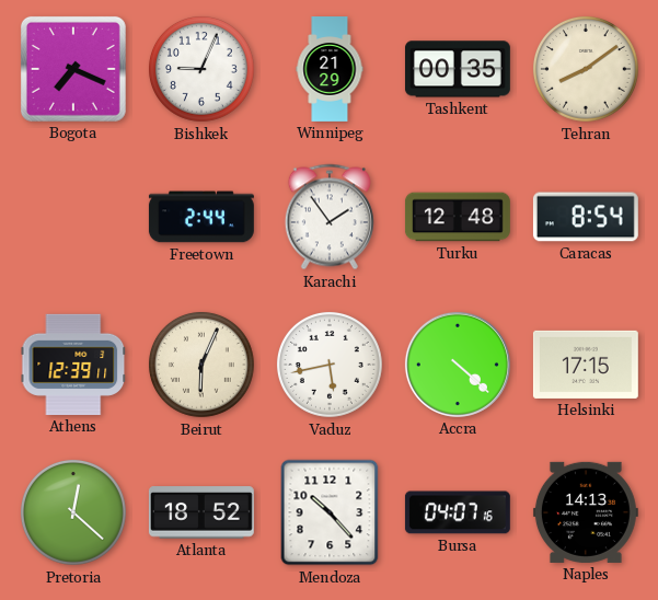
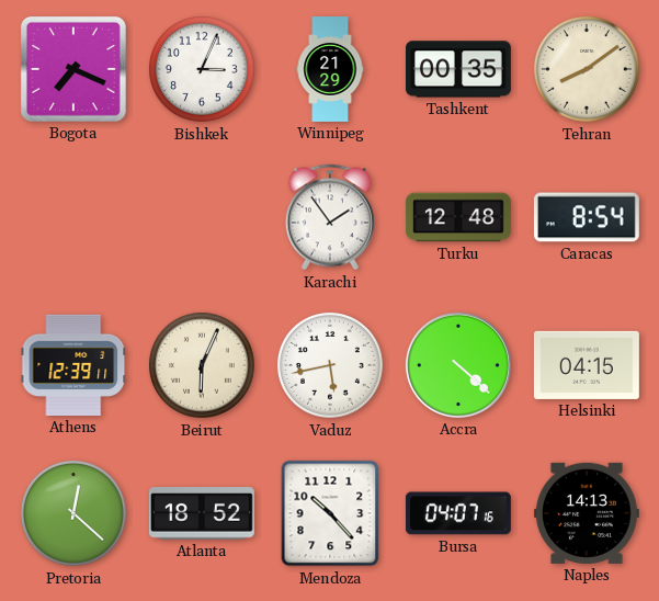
Bishkek: 9:04 -> 3:04
Freetown: 2:44 -> none
Helsinki: 17:15 -> 04:15
